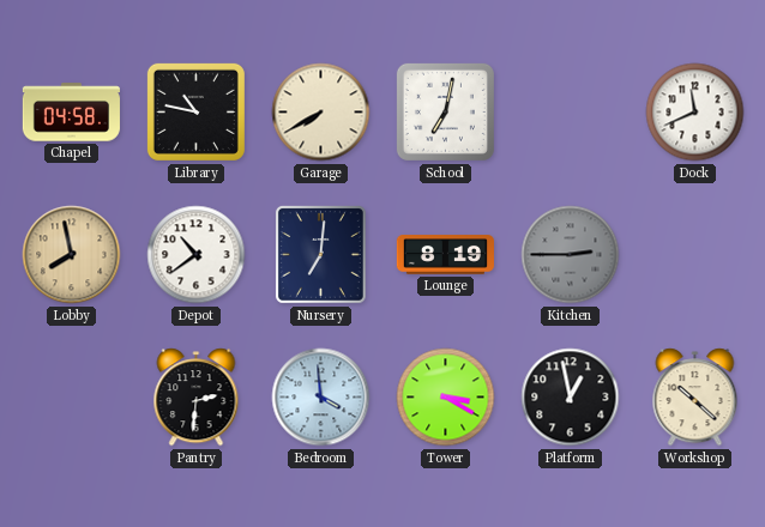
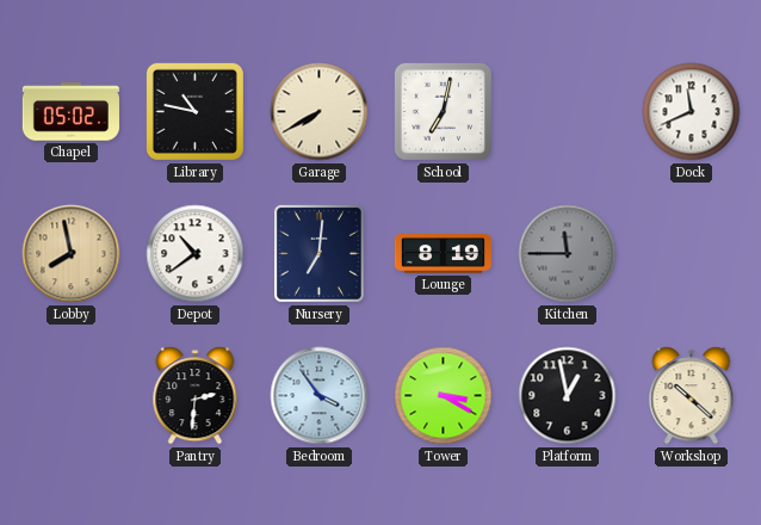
Chapel: 04:58 -> 05:02
Kitchen: 2:45 -> 11:45
Bedroom: 3:59 -> 3:54
